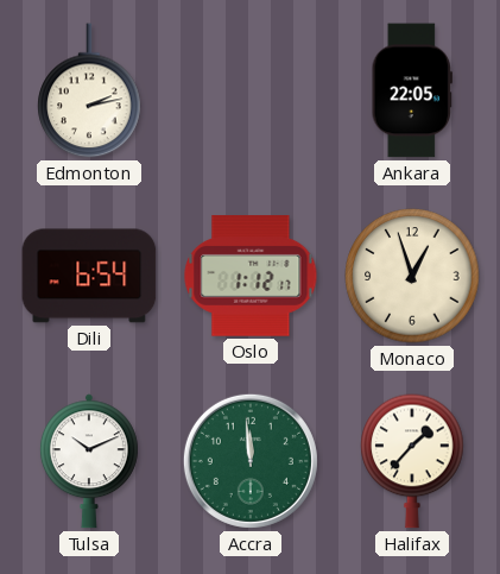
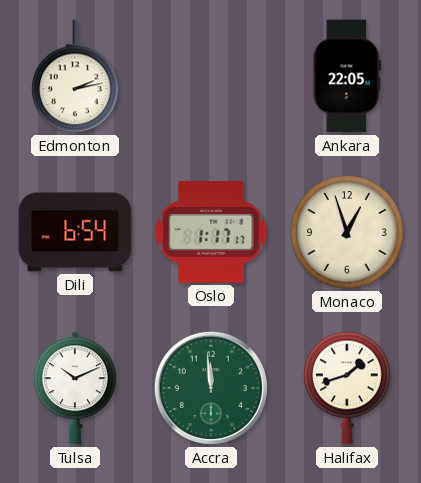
Oslo: 1:12 -> 1:17
Halifax: 1:37 -> 1:42
